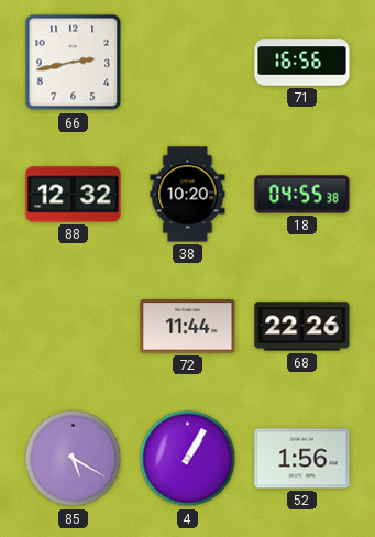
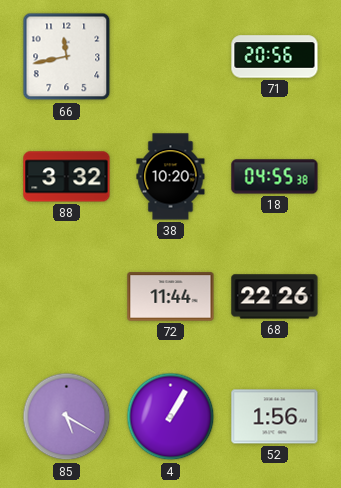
66: 2:43 -> 11:43
71: 16:56 -> 20:56
88: 12:32 -> 3:32
